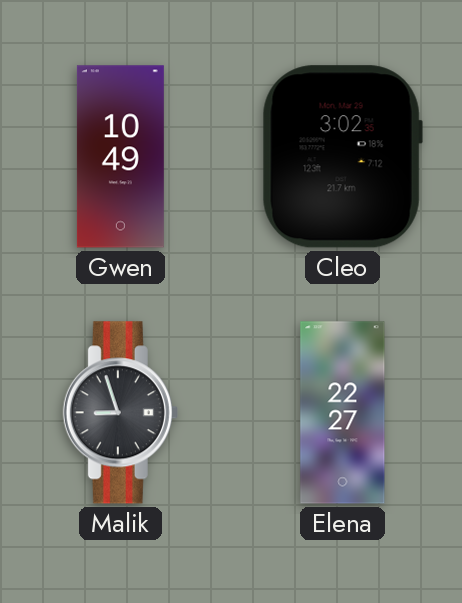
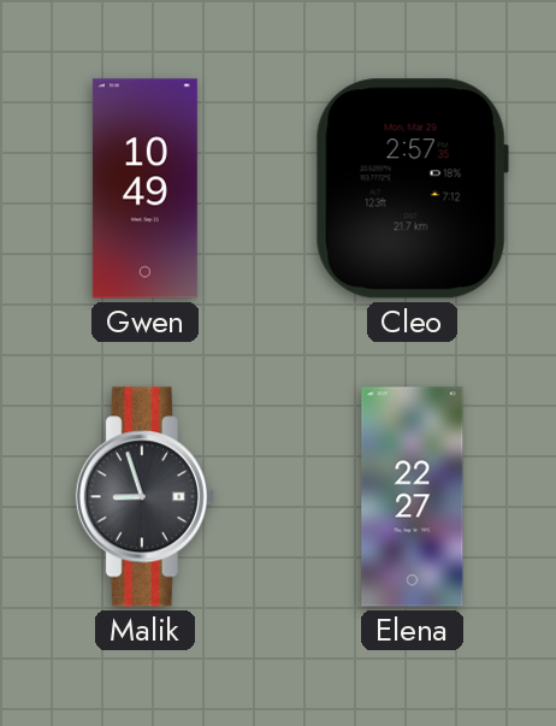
Cleo: 3:02 -> 2:57
